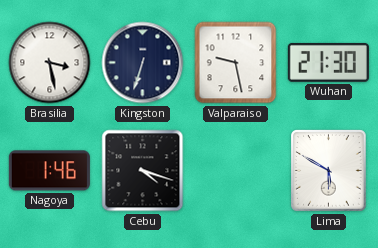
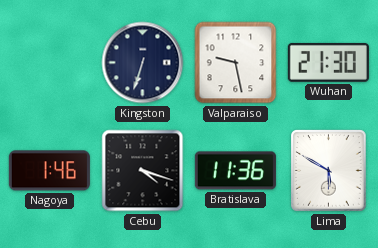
Brasilia: 3:28 -> none
Bratislava: none -> 11:36
